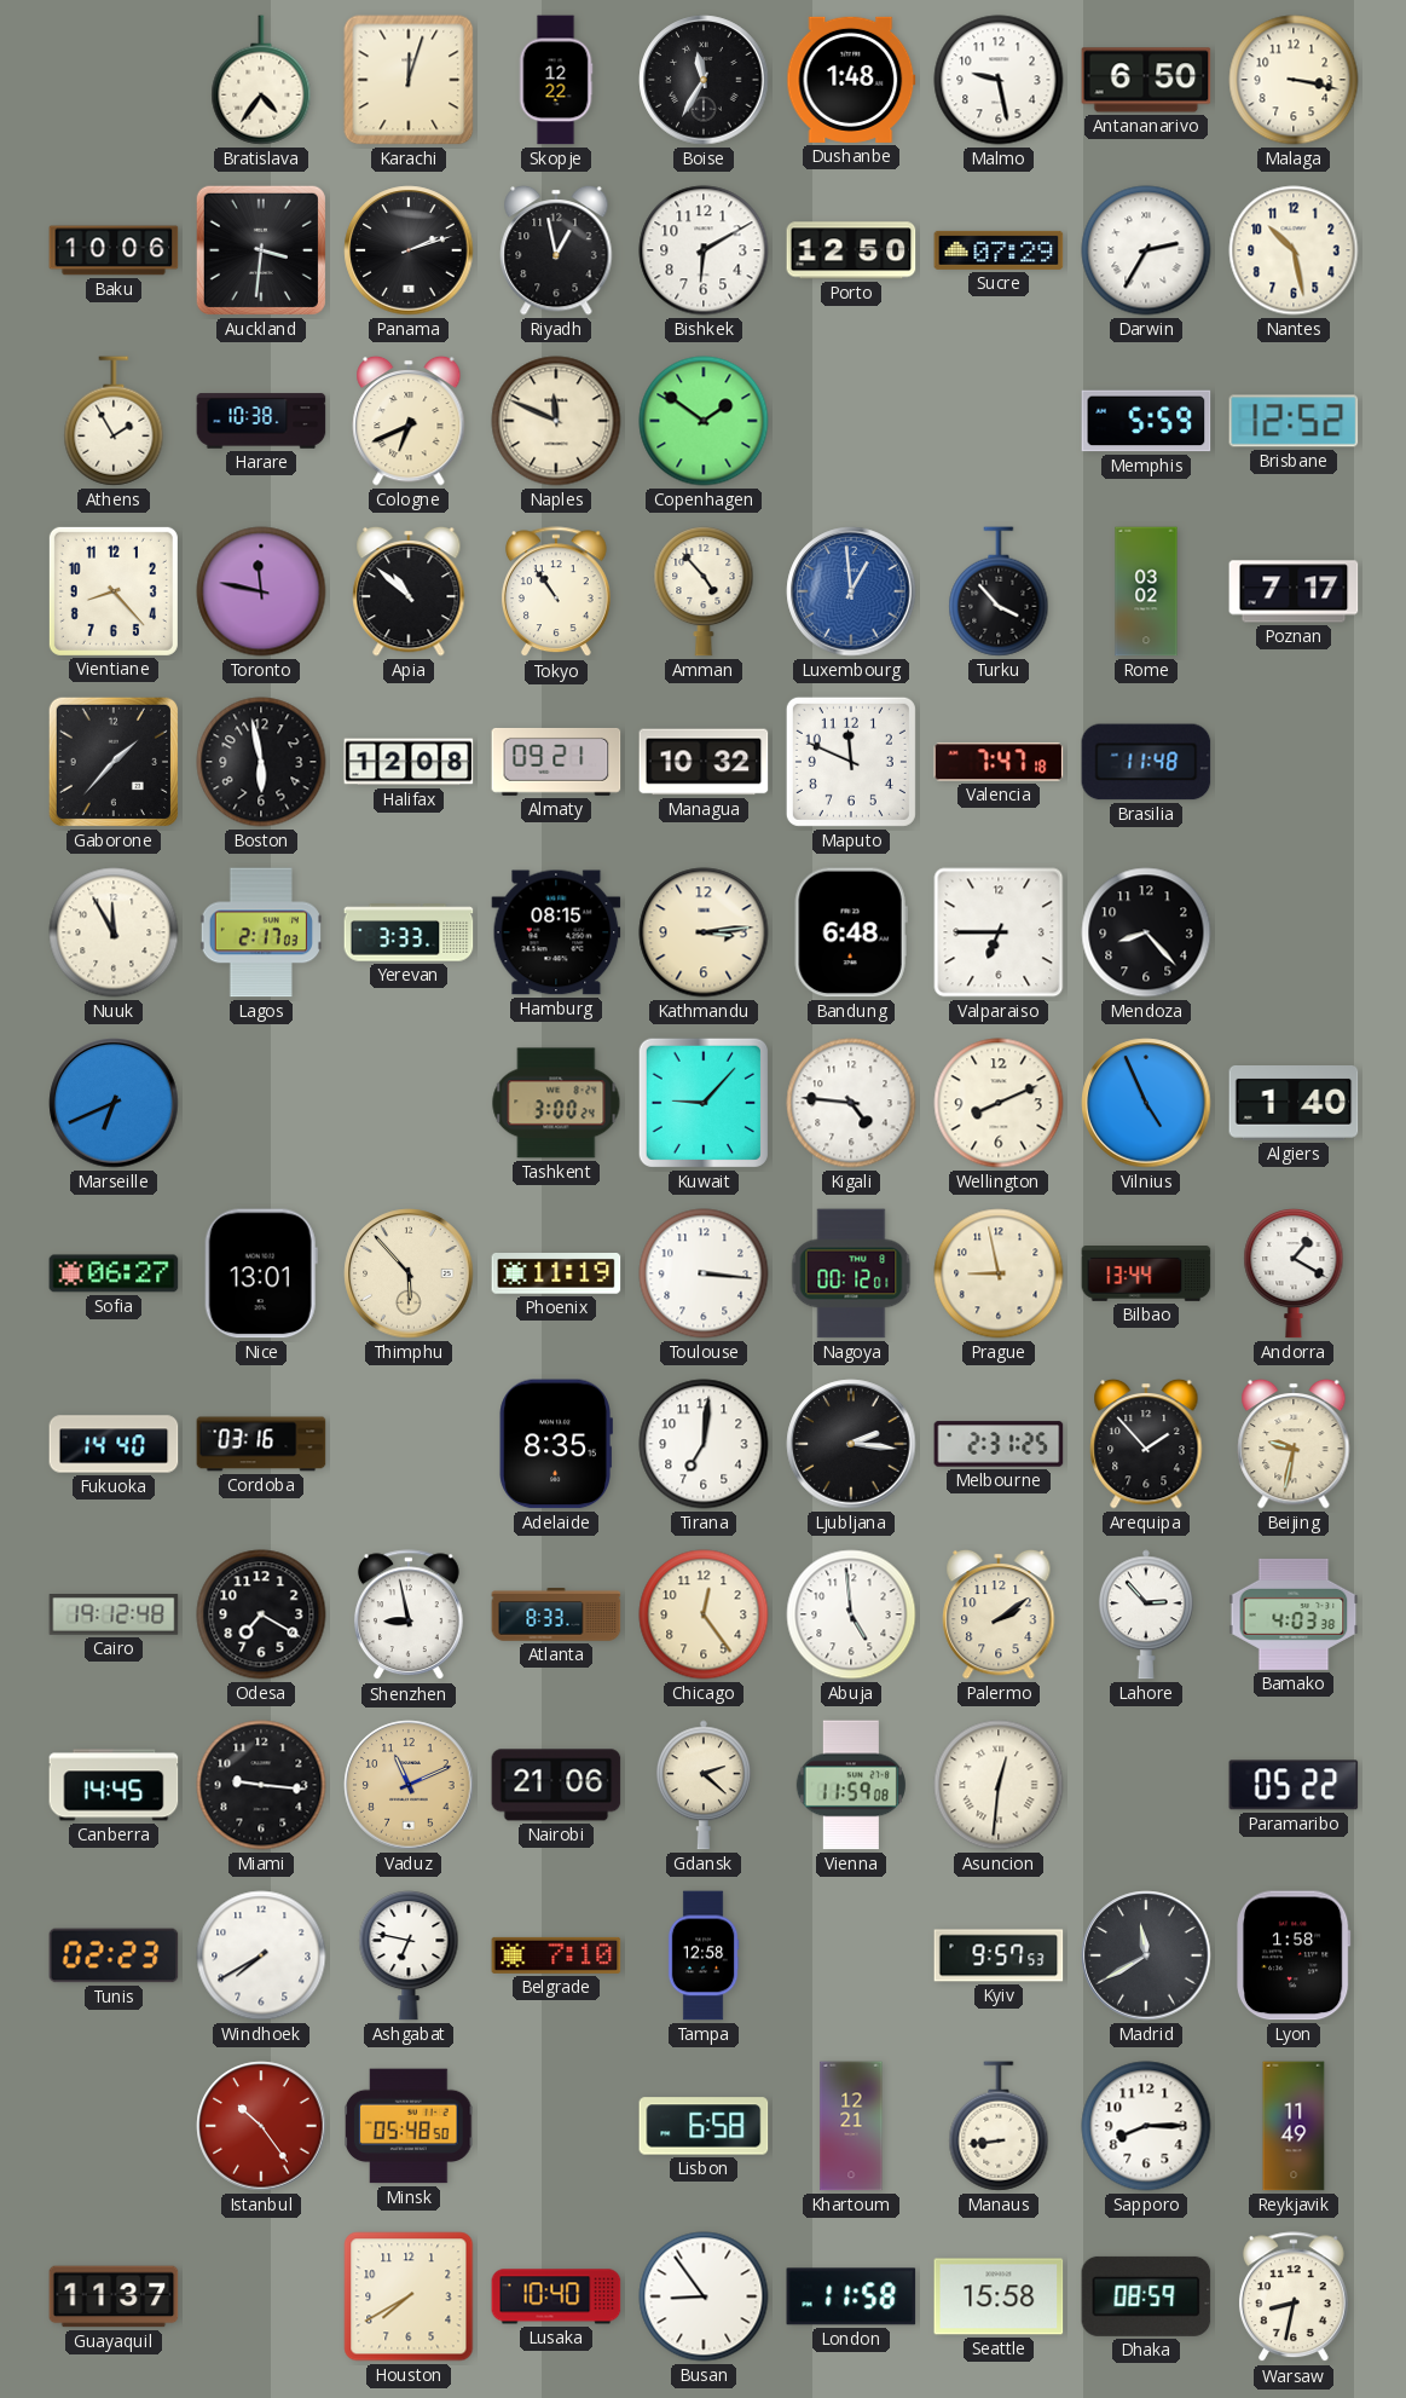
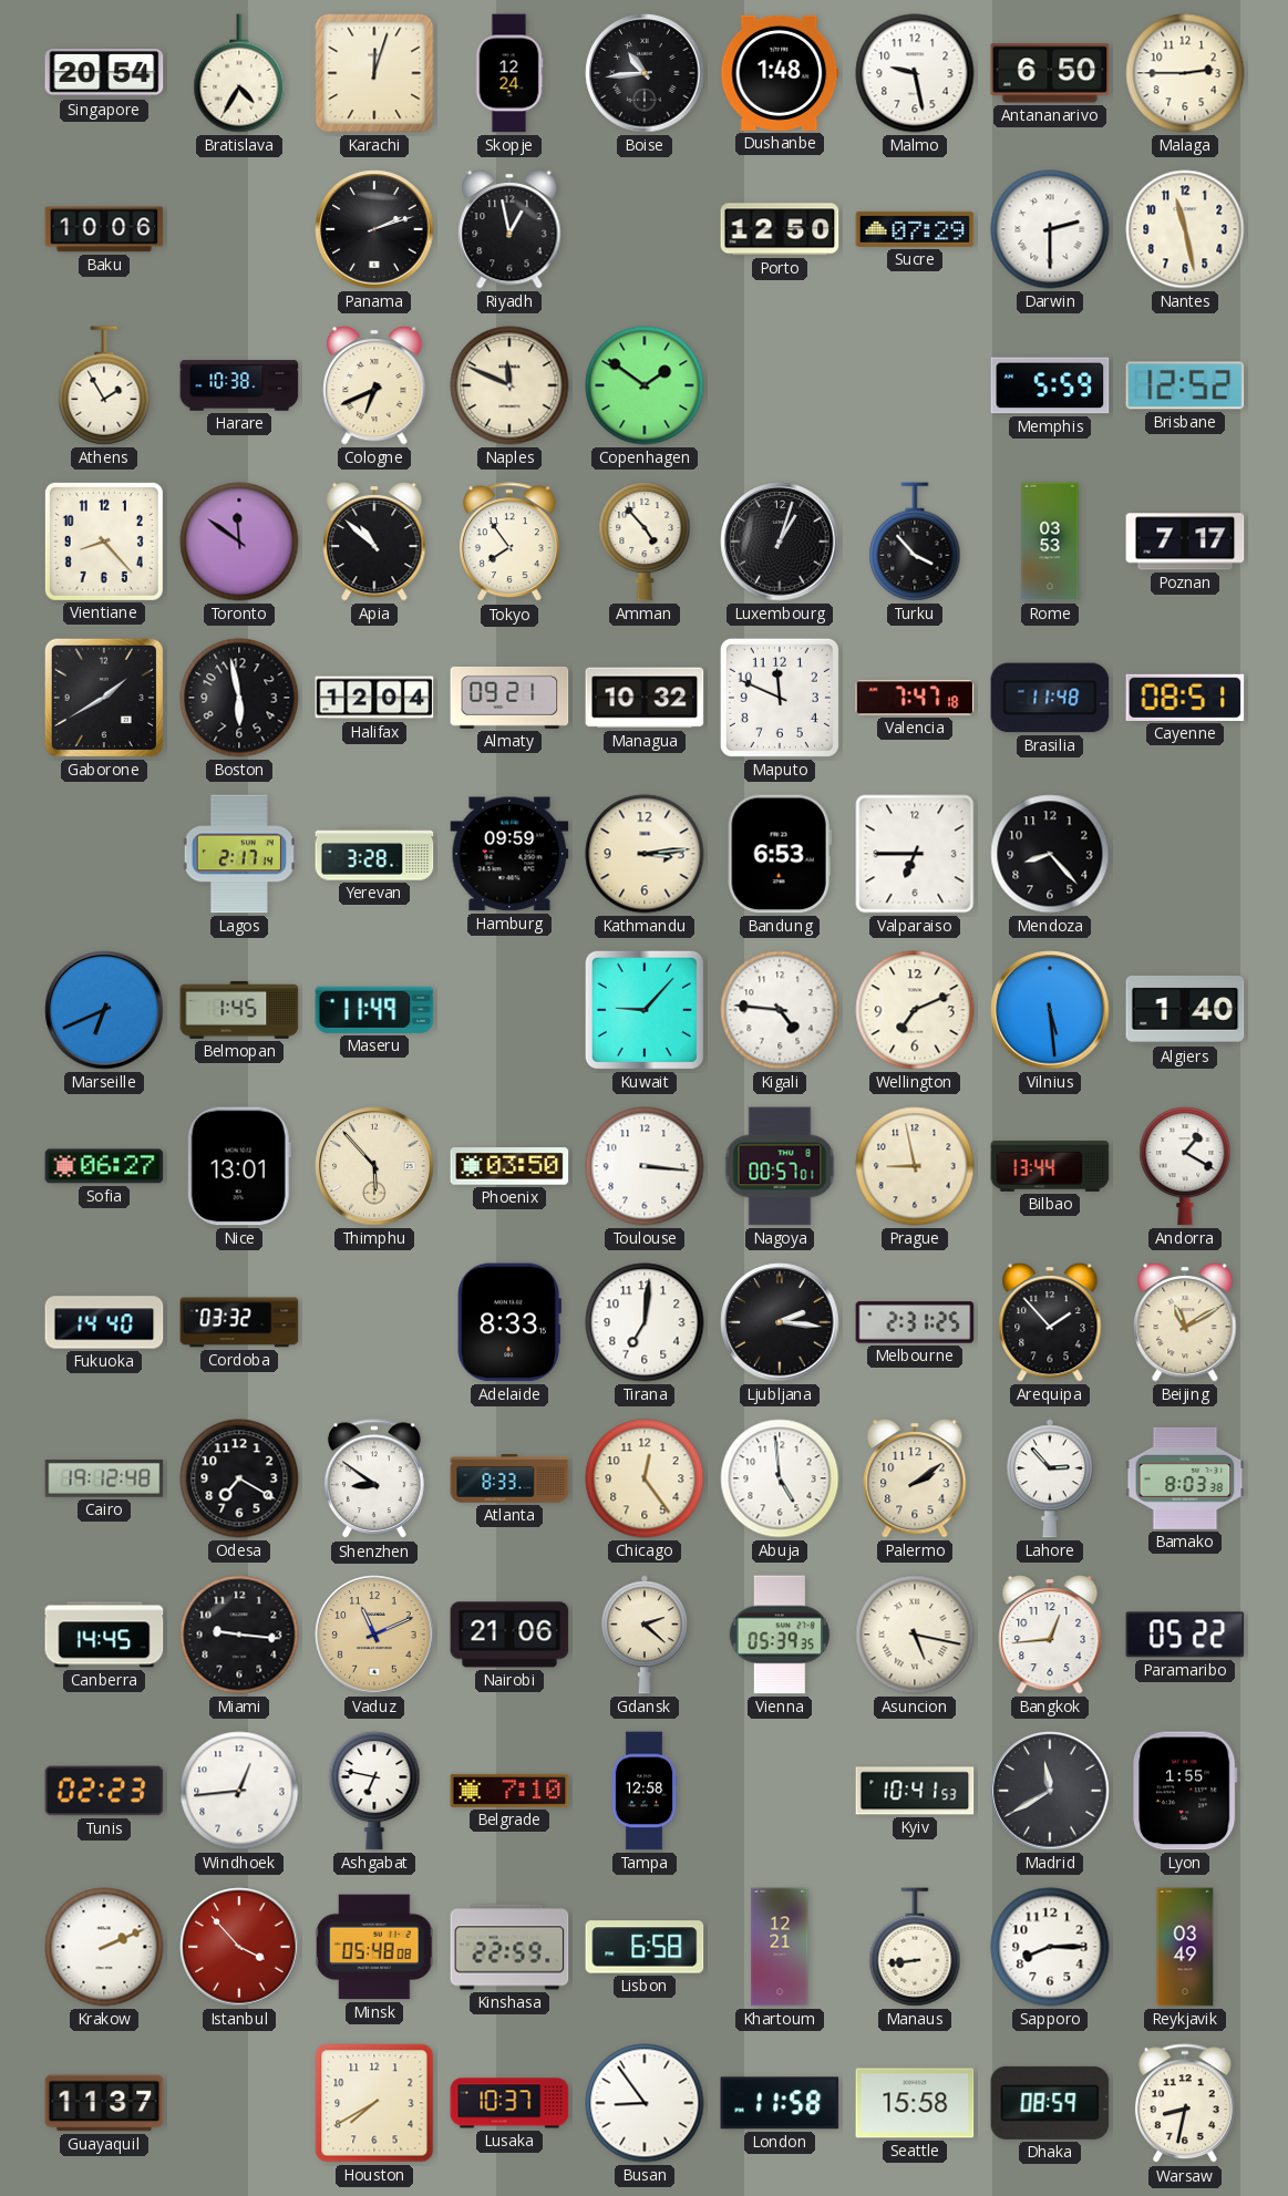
Singapore: none -> 20:54
Bratislava: 4:36 -> 4:35
Skopje: 12:22 -> 12:24
Boise: 11:35 -> 10:44
Malaga: 3:17 -> 2:45
Auckland: 3:31 -> none
Bishkek: 6:10 -> none
Darwin: 2:35 -> 2:30
Nantes: 10:28 -> 11:28
Toronto: 11:47 -> 11:51
Tokyo: 10:54 -> 7:54
Luxembourg: 12:59 -> 1:03
Luxembourg dial: blue -> black
Rome: 03:02 -> 03:53
Gaborone: 1:37 -> 1:40
Halifax: 12:08 -> 12:04
Cayenne: none -> 08:51
Nuuk: 11:55 -> none
Lagos: 2:17:03 -> 2:17:14
Yerevan: 3:33 -> 3:28
Hamburg: 08:15 -> 09:59
Bandung: 6:48 -> 6:53
Belmopan: none -> 1:45
Maseru: none -> 11:49
Tashkent: 3:00 -> none
Wellington: 8:11 -> 7:11
Vilnius: 4:56 -> 5:29
Phoenix: 11:19 -> 03:50
Nagoya: 00:12 -> 00:57
Cordoba: 03:16 -> 03:32
Adelaide: 8:35 -> 8:33
Beijing: 9:32 -> 11:10
Shenzhen: 8:58 -> 8:51
Bamako: 4:03 -> 8:03
Vienna: 11:59 -> 05:39
Asuncion: 12:31 -> 5:17
Bangkok: none -> 12:44
Windhoek: 7:40 -> 12:44
Kyiv: 9:57 -> 10:41
Lyon: 1:58 -> 1:55
Krakow: none -> 2:11
Istanbul: 10:24 -> 3:53
Minsk: 05:48:50 -> 05:48:08
Kinshasa: none -> 22:59
Reykjavik: 11:49 -> 03:49
Lusaka: 10:40 -> 10:37
